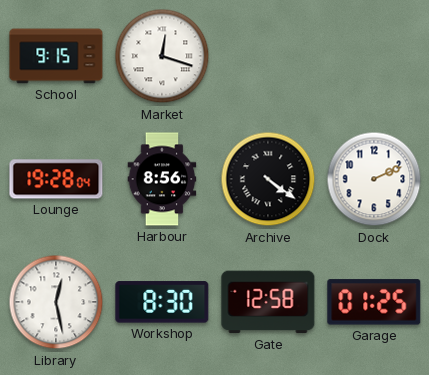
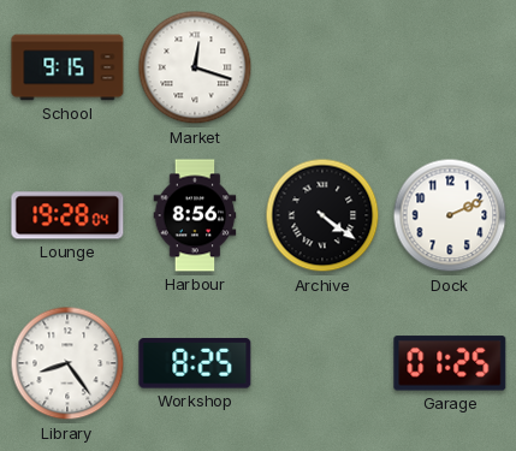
Library: 12:28 -> 8:24
Workshop: 8:30 -> 8:25
Gate: 12:58 -> none
